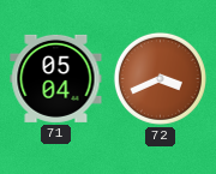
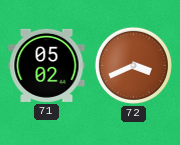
71: 05:04 -> 05:02
